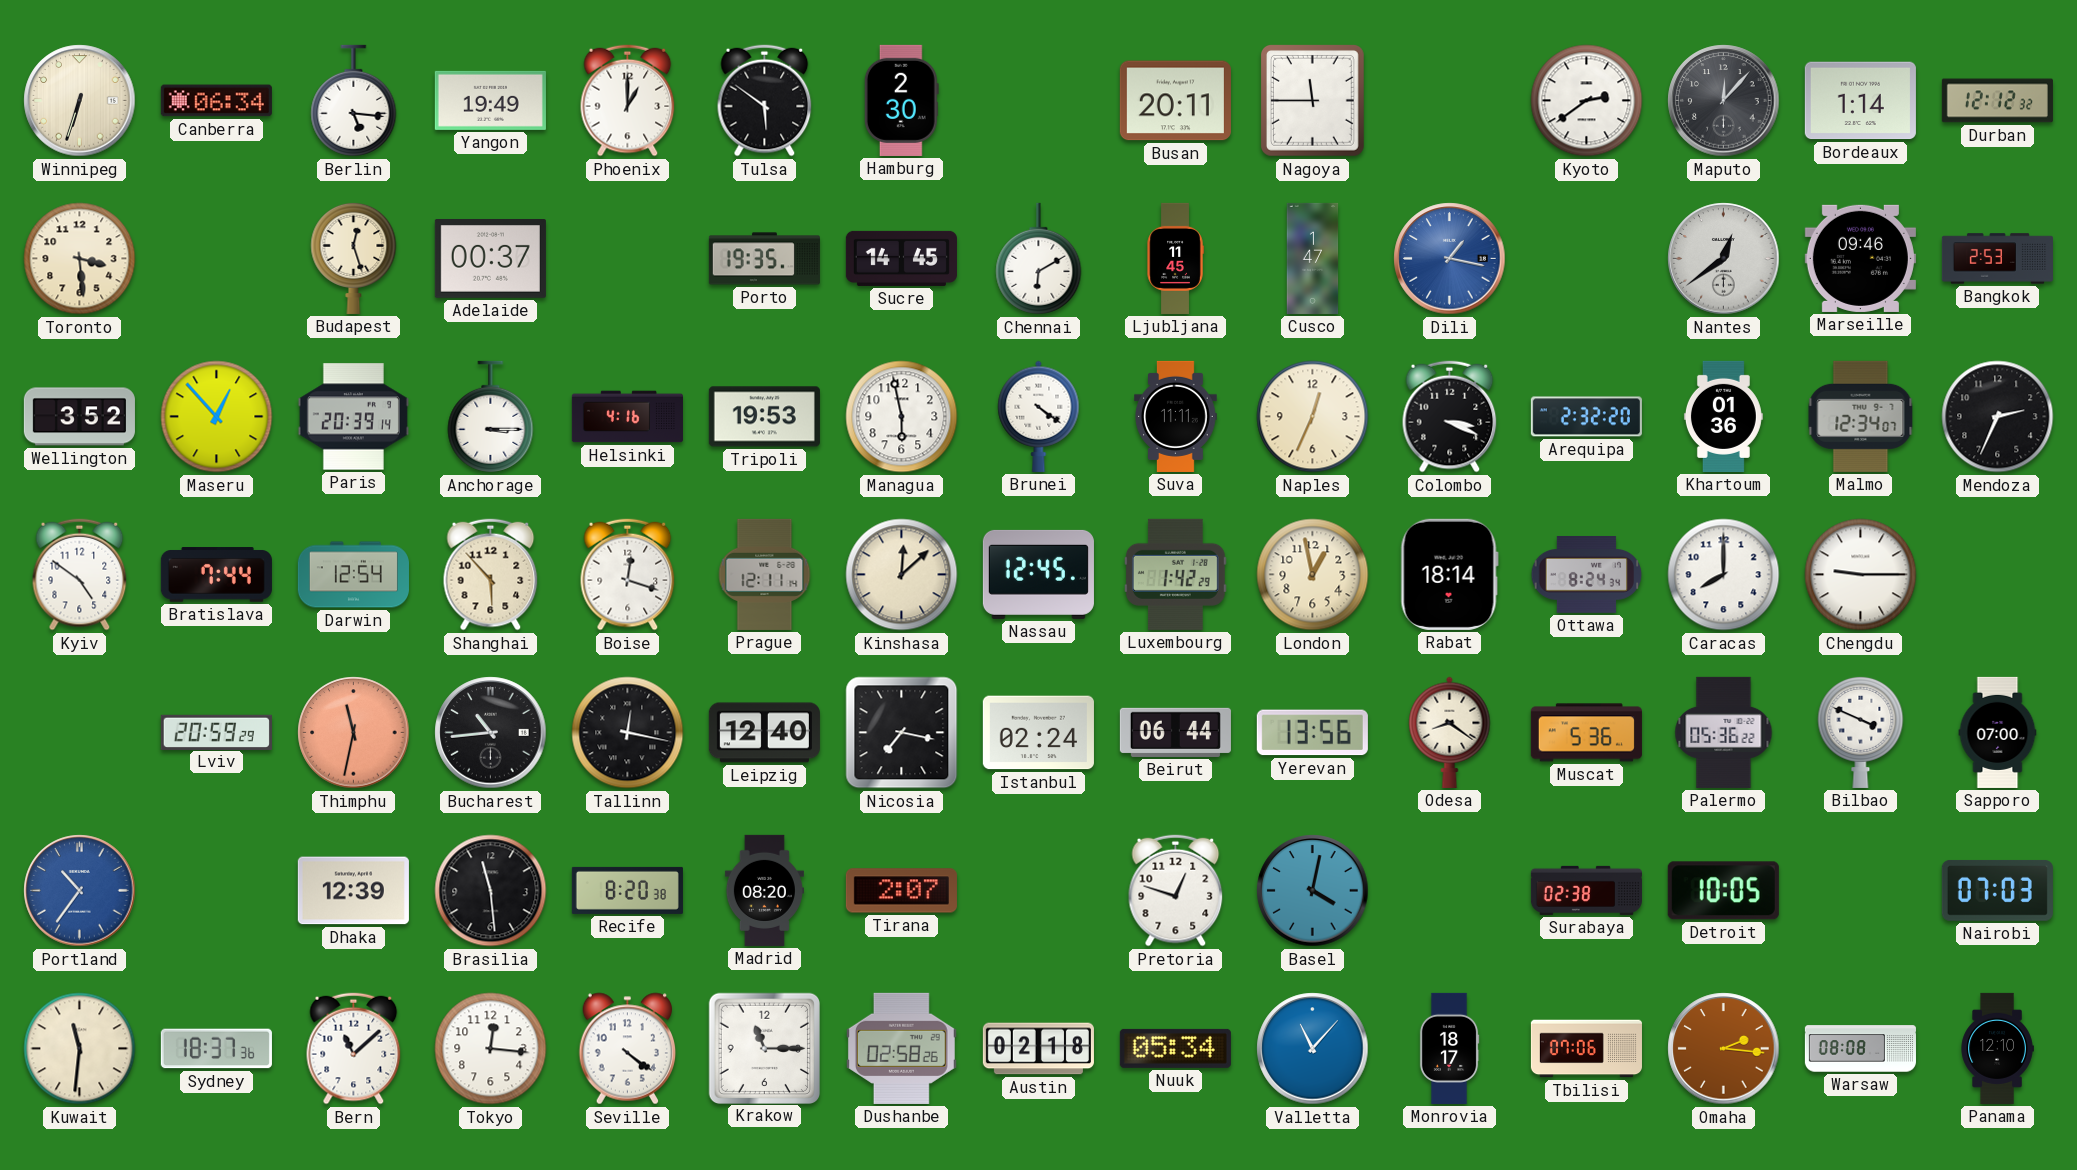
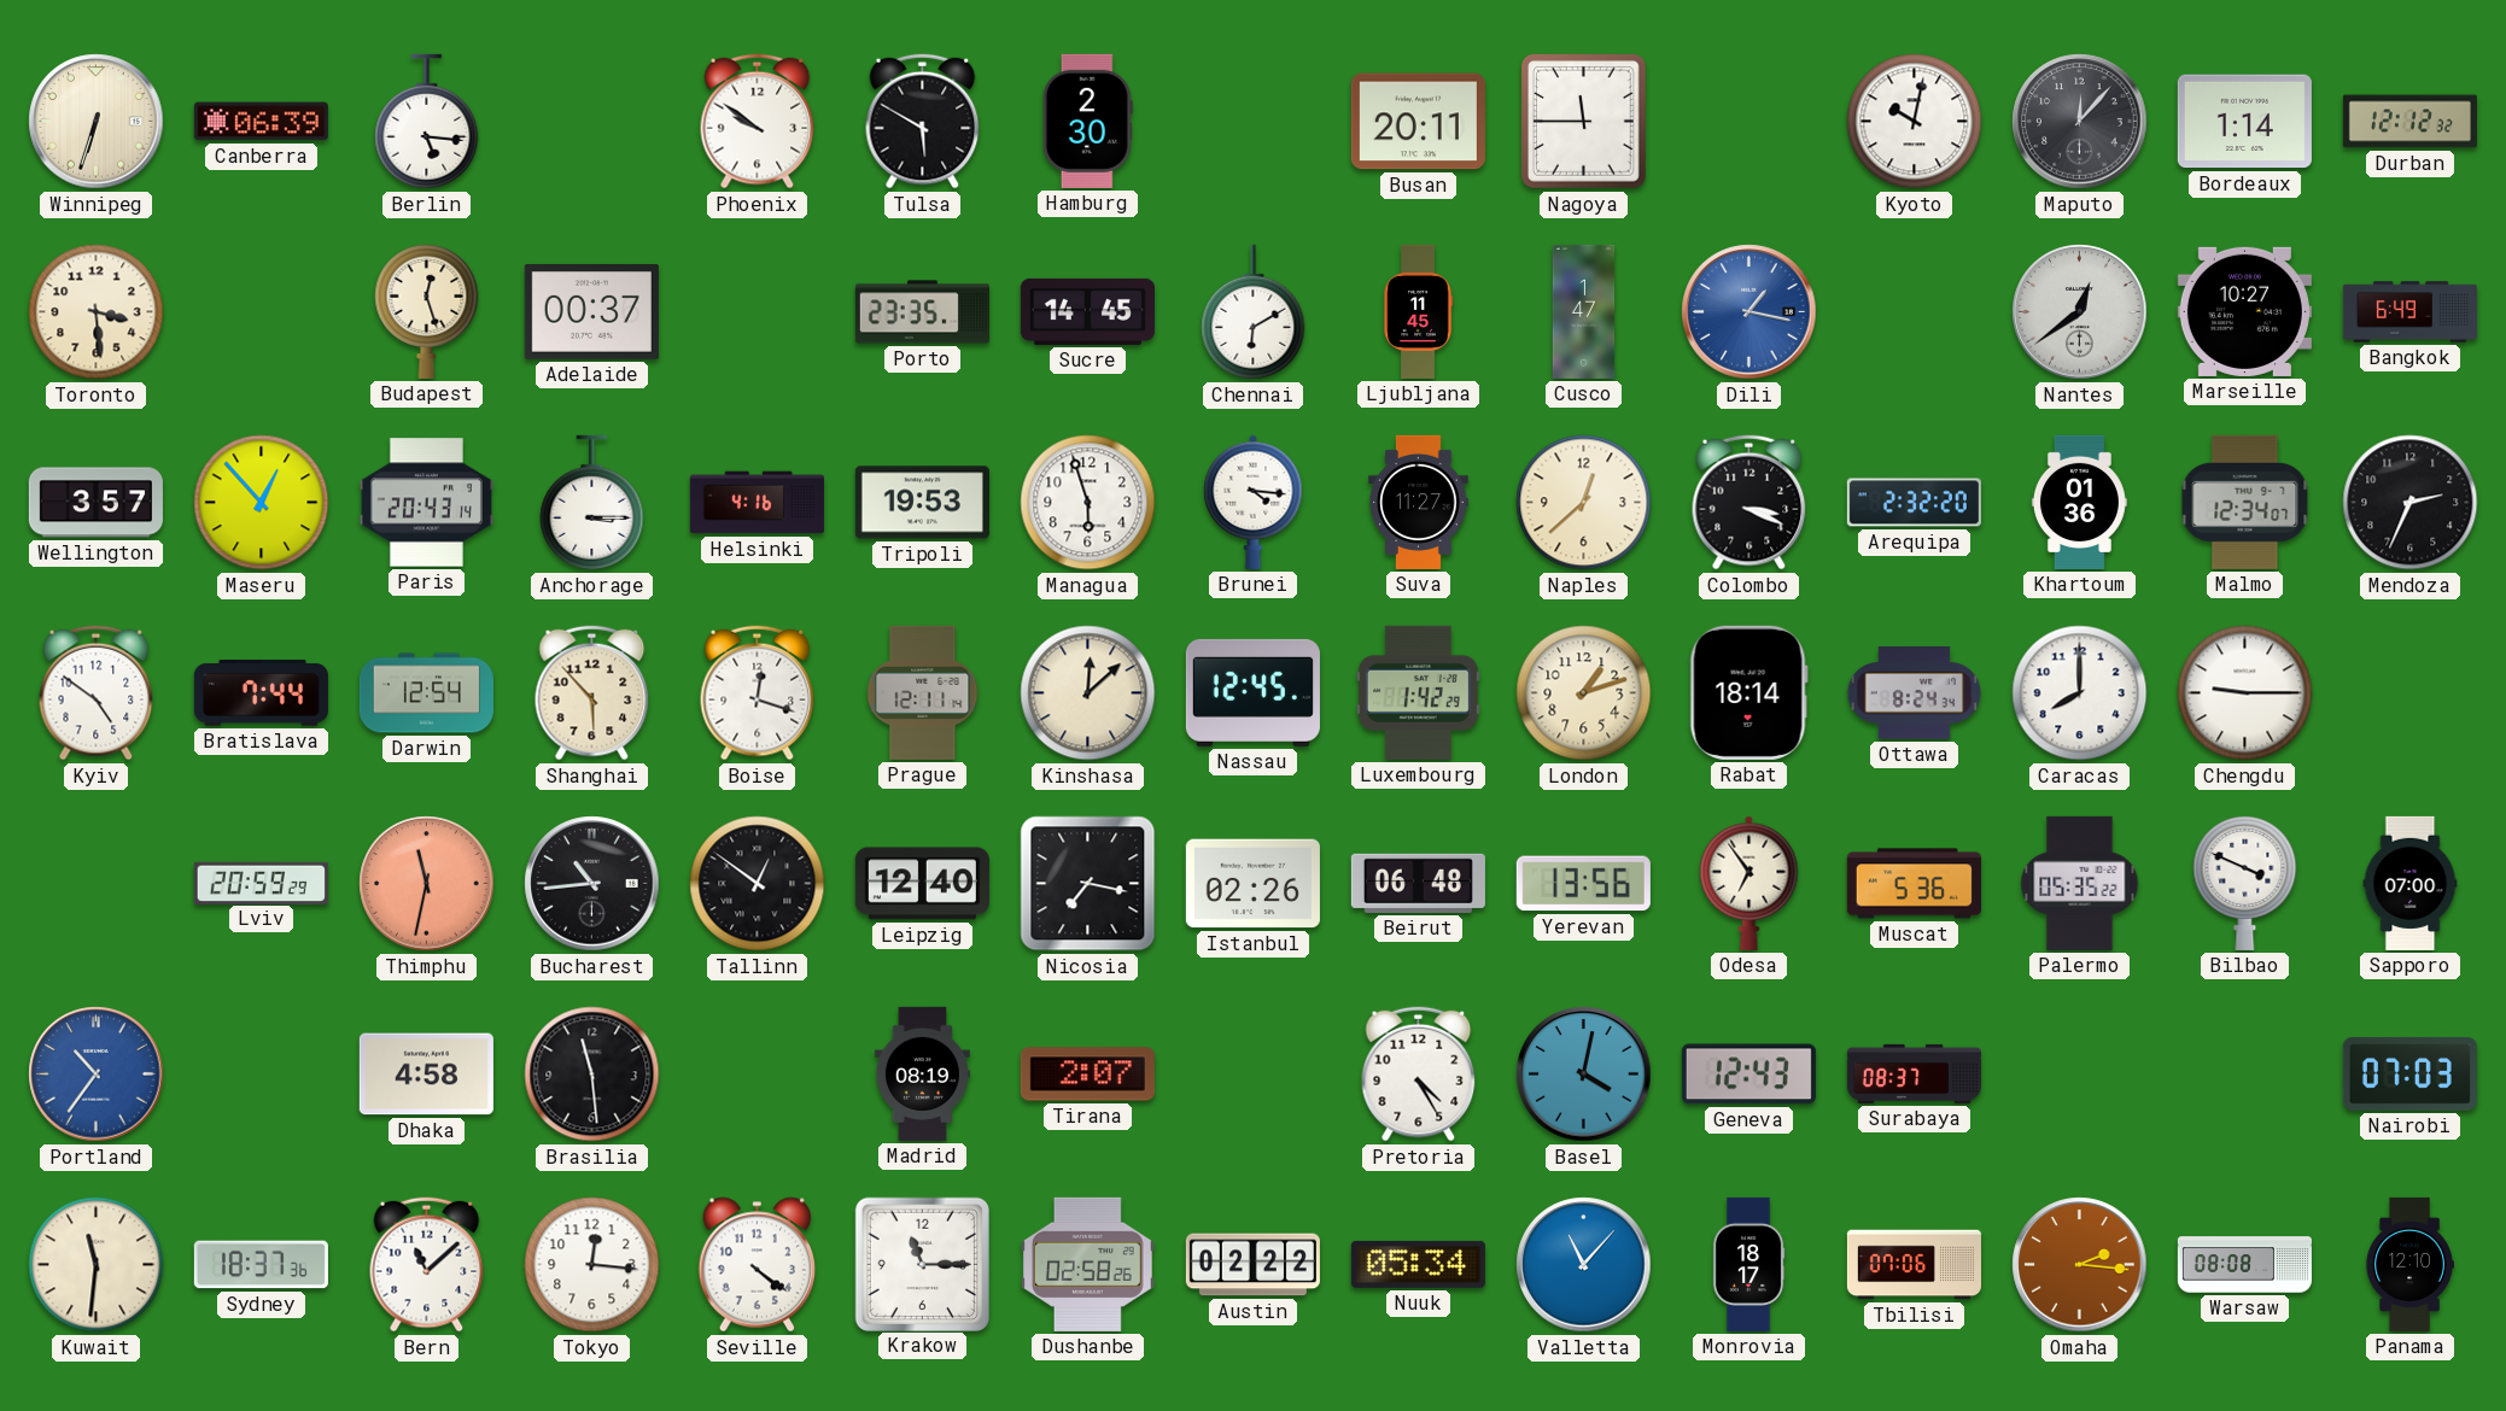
Canberra: 06:34 -> 06:39
Yangon: 19:49 -> none
Phoenix: 1:00 -> 9:51
Tulsa: 5:51 -> 5:50
Kyoto: 2:39 -> 10:02
Porto: 19:35 -> 23:35
Marseille: 09:46 -> 10:27
Bangkok: 2:53 -> 6:49
Wellington: 3:52 -> 3:57
Paris: 20:39 -> 20:43
Managua: 5:58 -> 5:57
Brunei: 4:21 -> 4:16
Suva: 11:11 -> 11:27
Naples: 12:34 -> 12:38
London: 12:58 -> 1:12
Tallinn: 12:17 -> 12:51
Istanbul: 02:24 -> 02:26
Beirut: 06:44 -> 06:48
Odesa: 8:21 -> 6:54
Palermo: 05:36 -> 05:35
Dhaka: 12:39 -> 4:58
Recife: 8:20 -> none
Madrid: 08:20 -> 08:19
Pretoria: 12:48 -> 4:25
Geneva: none -> 12:43
Surabaya: 02:38 -> 08:37
Detroit: 10:05 -> none
Austin: 02:18 -> 02:22
